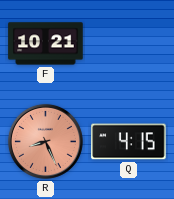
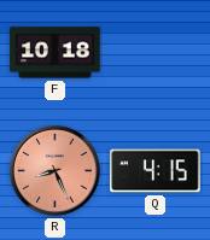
F: 10:21 -> 10:18
